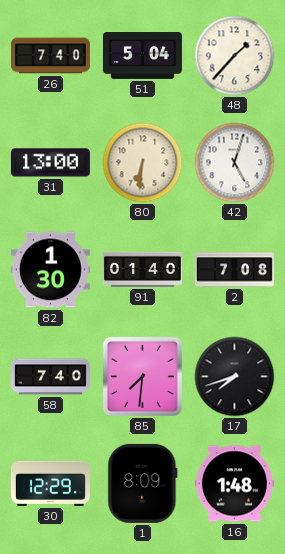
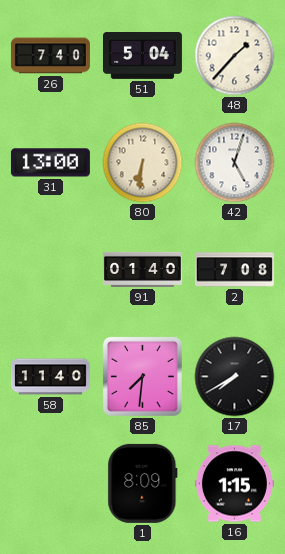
82: 1:30 -> none
58: 7:40 -> 11:40
17: 7:42 -> 7:40
30: 12:29 -> none
16: 1:48 -> 1:15
